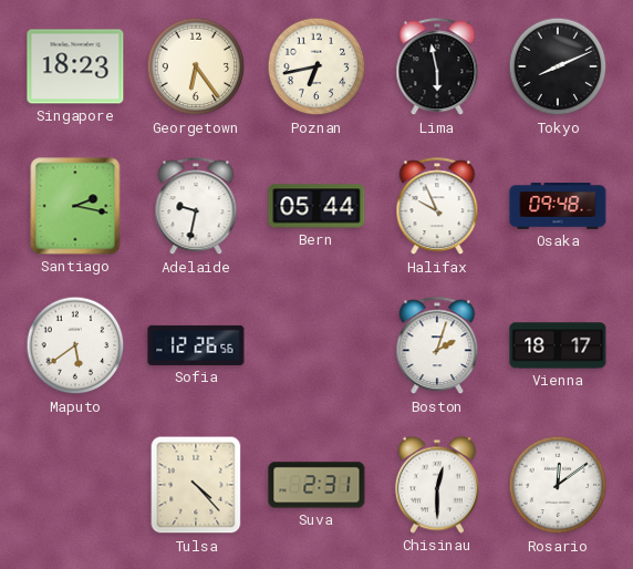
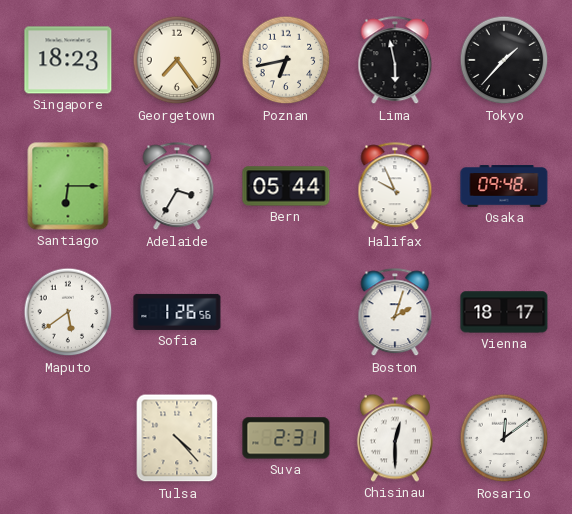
Georgetown: 6:24 -> 7:24
Tokyo: 8:11 -> 1:37
Santiago: 2:17 -> 6:15
Adelaide: 9:32 -> 3:35
Sofia: 12:26 -> 1:26
